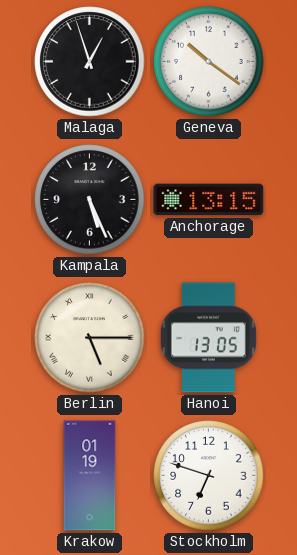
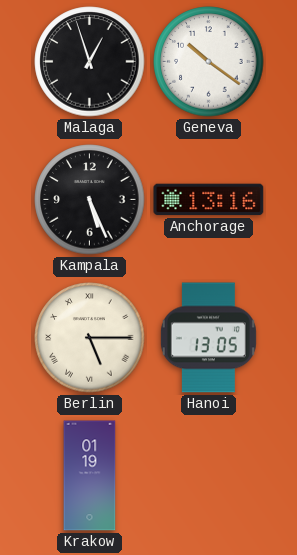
Anchorage: 13:15 -> 13:16
Stockholm: 6:48 -> none
